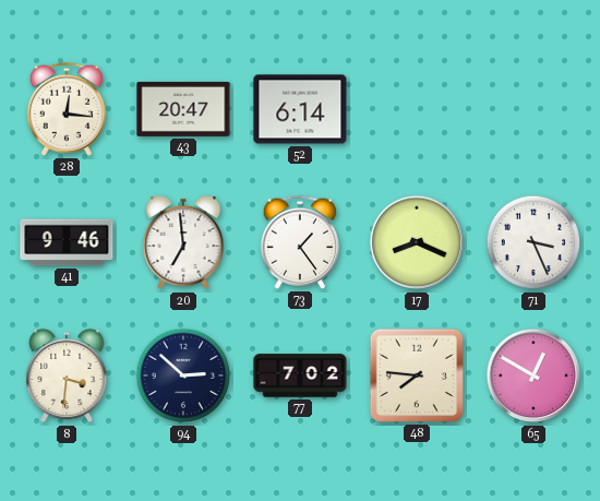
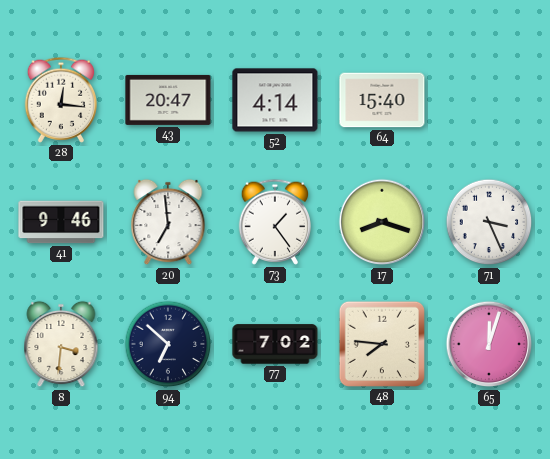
52: 6:14 -> 4:14
64: none -> 15:40
17: 8:19 -> 8:18
94: 2:52 -> 6:52
65: 12:50 -> 12:03
